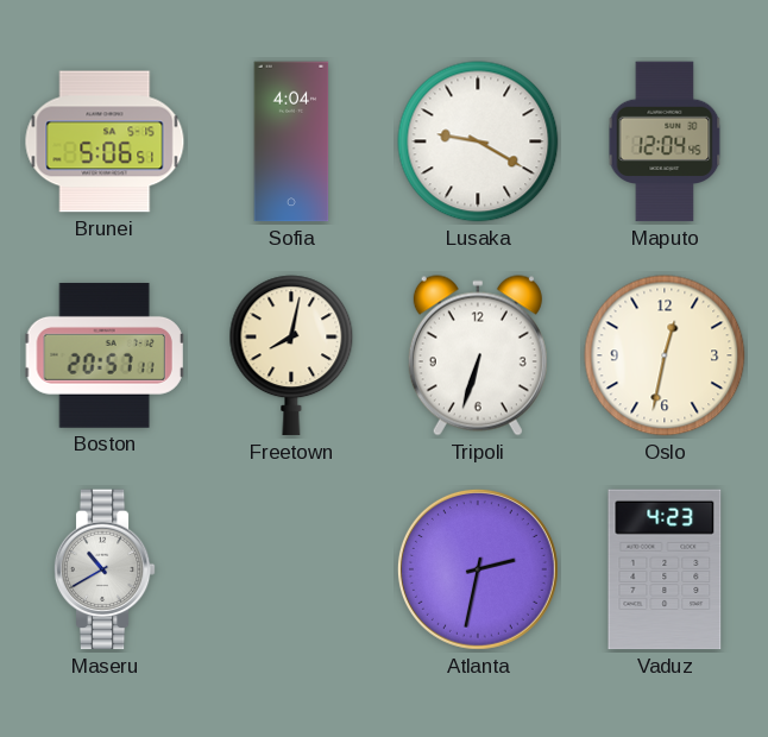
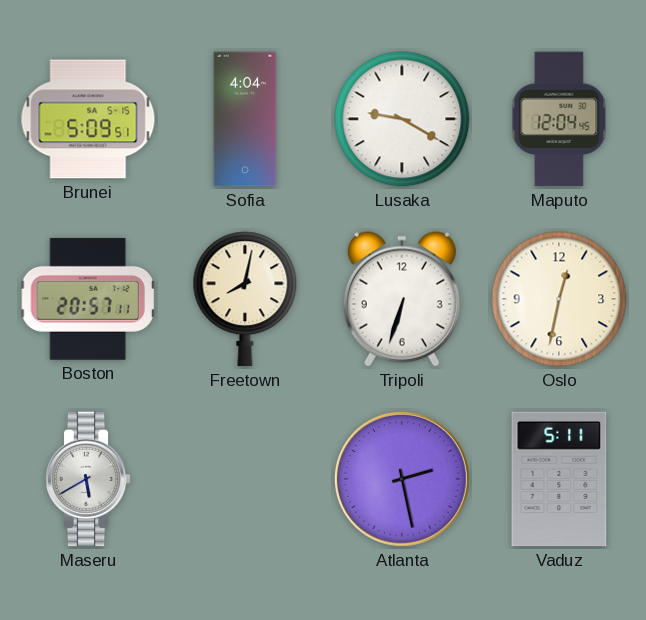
Brunei: 5:06 -> 5:09
Maseru: 10:40 -> 5:40
Atlanta: 2:32 -> 2:28
Vaduz: 4:23 -> 5:11
